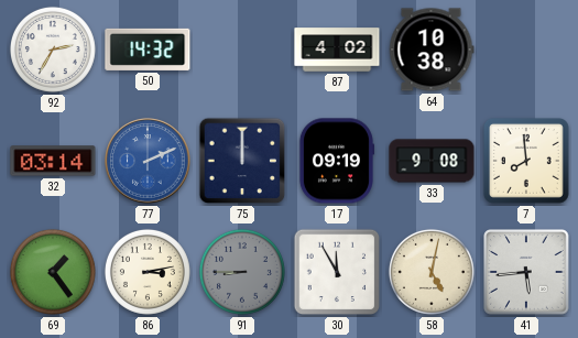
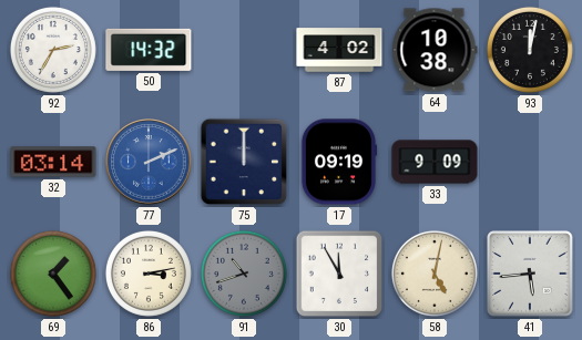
93: none -> 12:02
33: 9:08 -> 9:09
7: 7:59 -> none
91: 8:45 -> 10:42
